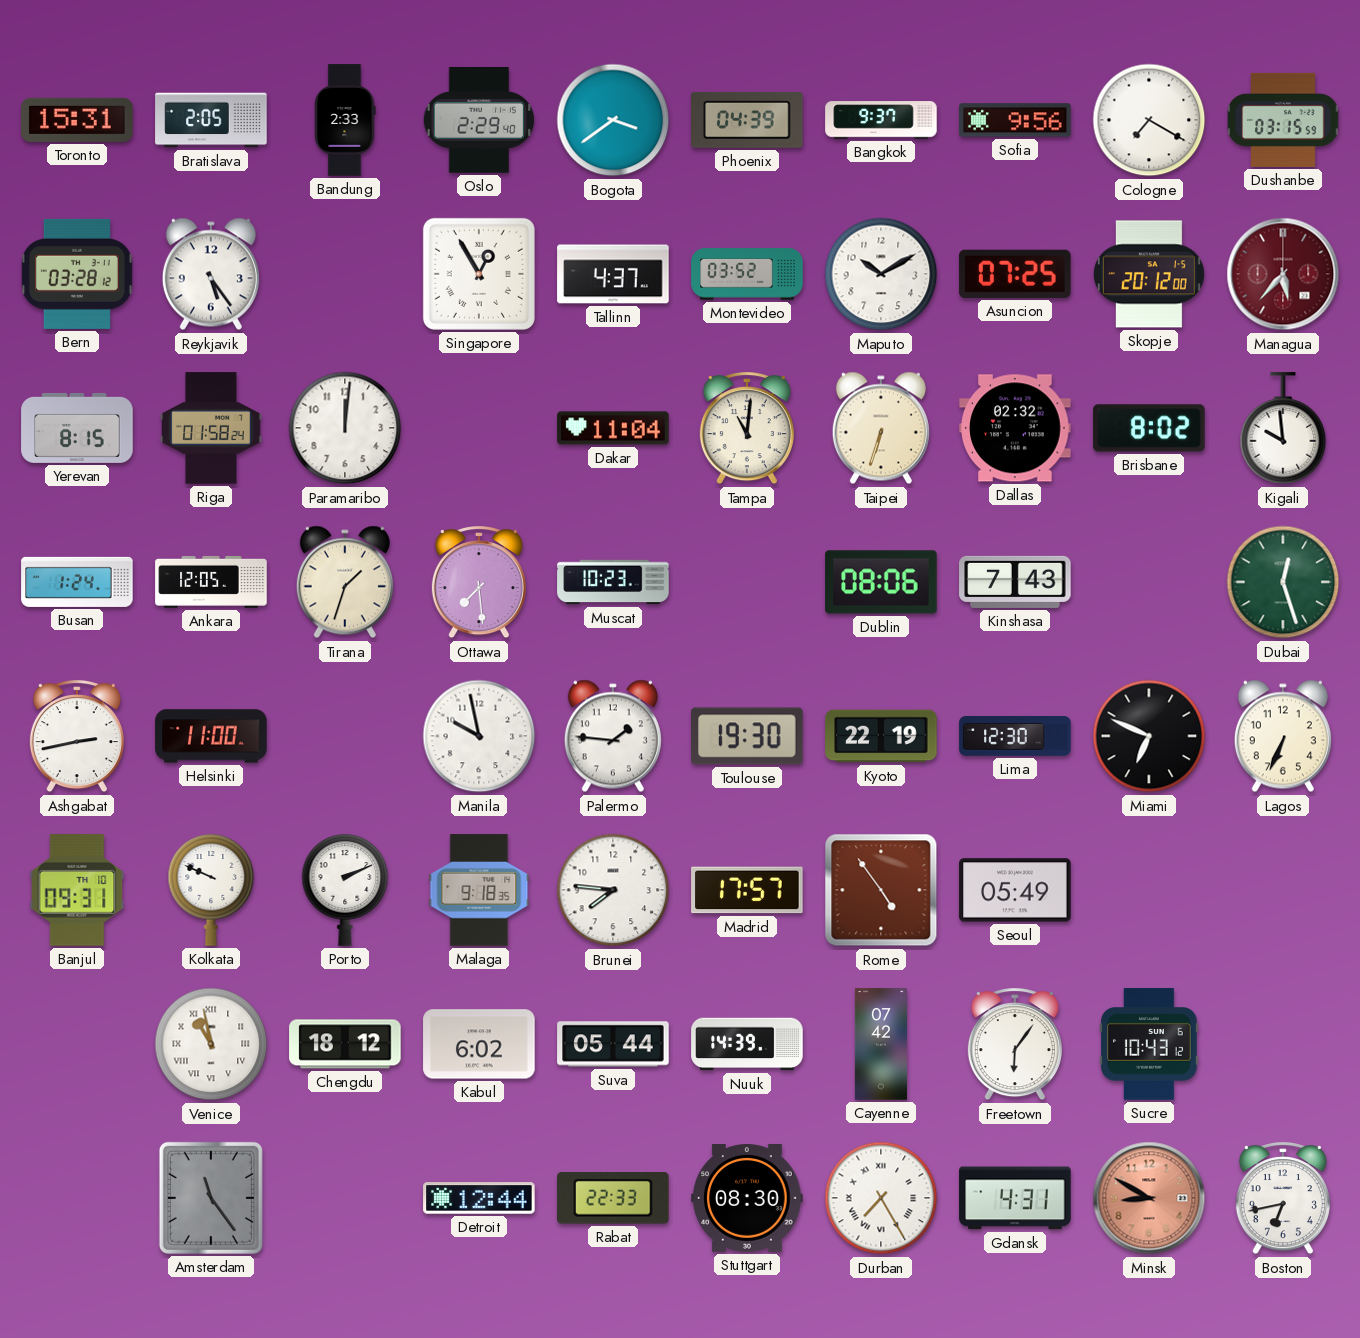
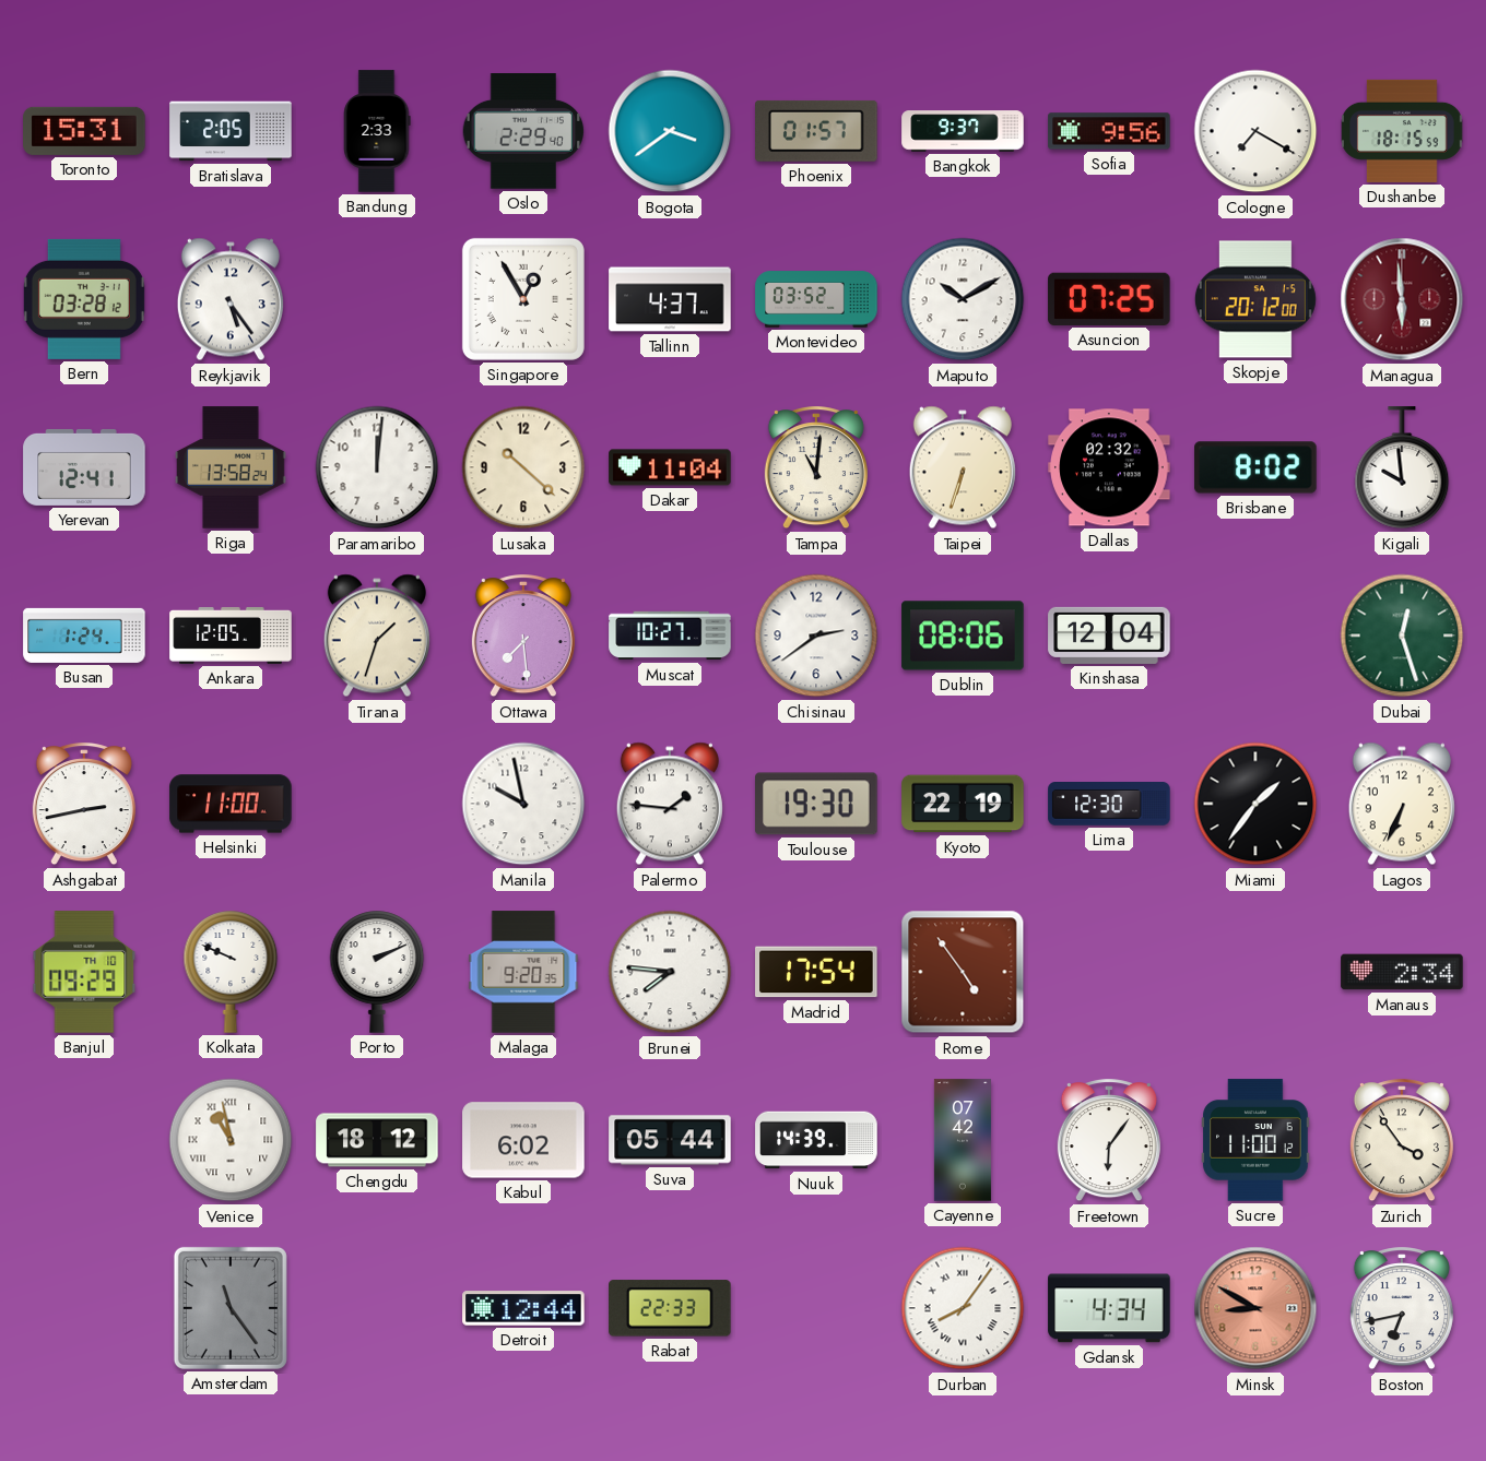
Phoenix: 04:39 -> 01:57
Dushanbe: 03:15 -> 18:15
Managua: 5:37 -> 5:59
Yerevan: 8:15 -> 12:41
Riga: 01:58 -> 13:58
Lusaka: none -> 10:22
Muscat: 10:23 -> 10:27
Chisinau: none -> 2:39
Kinshasa: 7:43 -> 12:04
Miami: 6:49 -> 1:36
Banjul: 09:31 -> 09:29
Malaga: 9:18 -> 9:20
Madrid: 17:57 -> 17:54
Seoul: 05:49 -> none
Manaus: none -> 2:34
Sucre: 10:43 -> 11:00
Zurich: none -> 3:54
Stuttgart: 08:30 -> none
Durban: 7:25 -> 8:06
Gdansk: 4:31 -> 4:34
